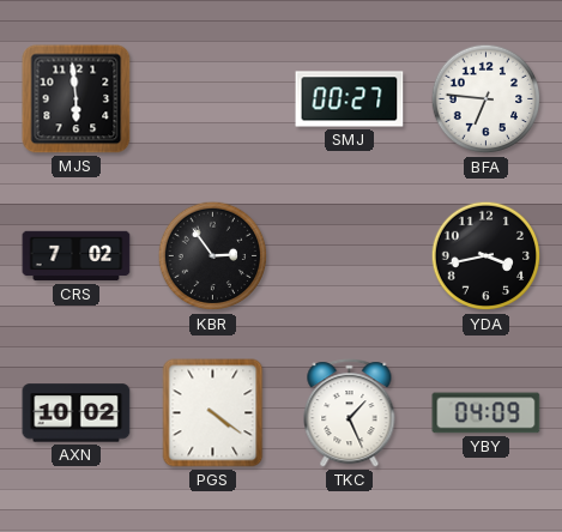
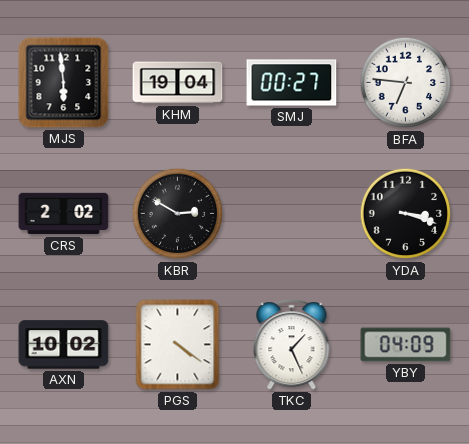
KHM: none -> 19:04
CRS: 7:02 -> 2:02
KBR: 2:54 -> 2:50
YDA: 3:43 -> 3:18
